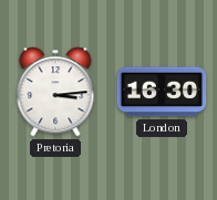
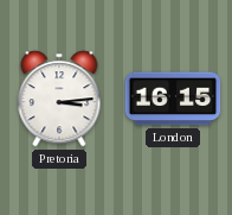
London: 16:30 -> 16:15
